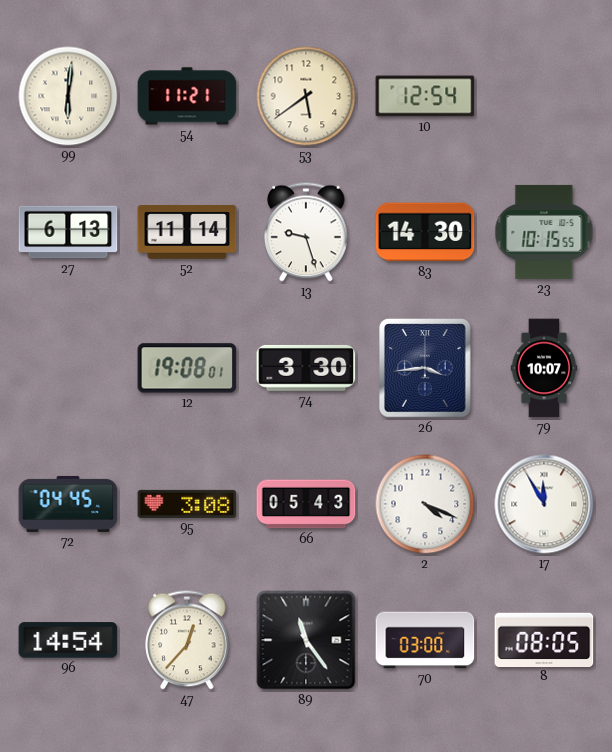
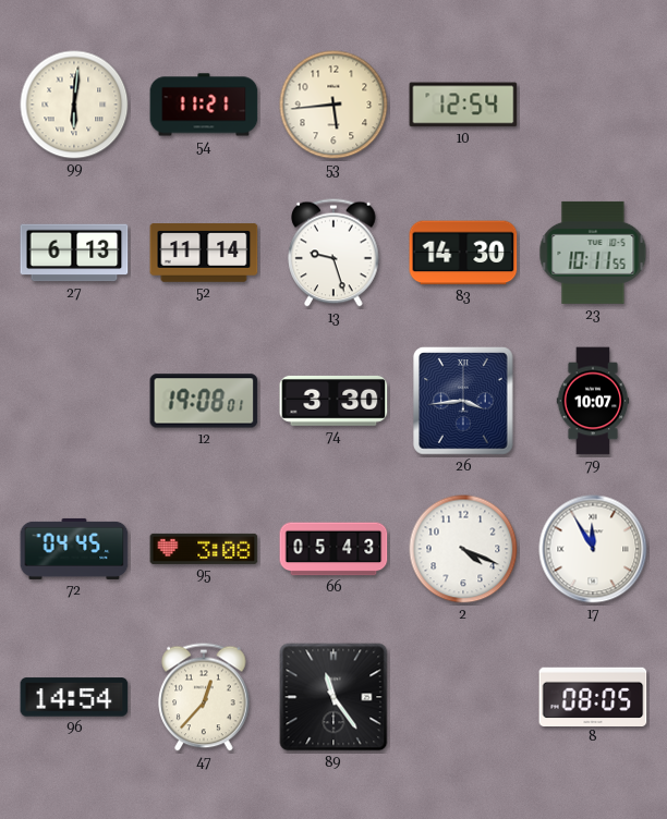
53: 5:39 -> 5:44
23: 10:15 -> 10:11
70: 03:00 -> none
